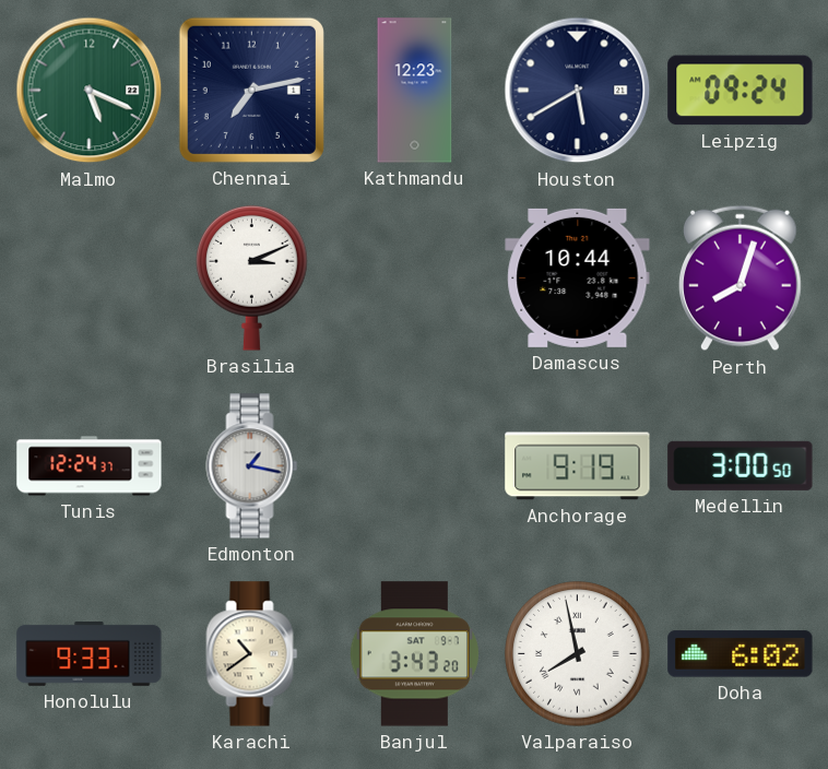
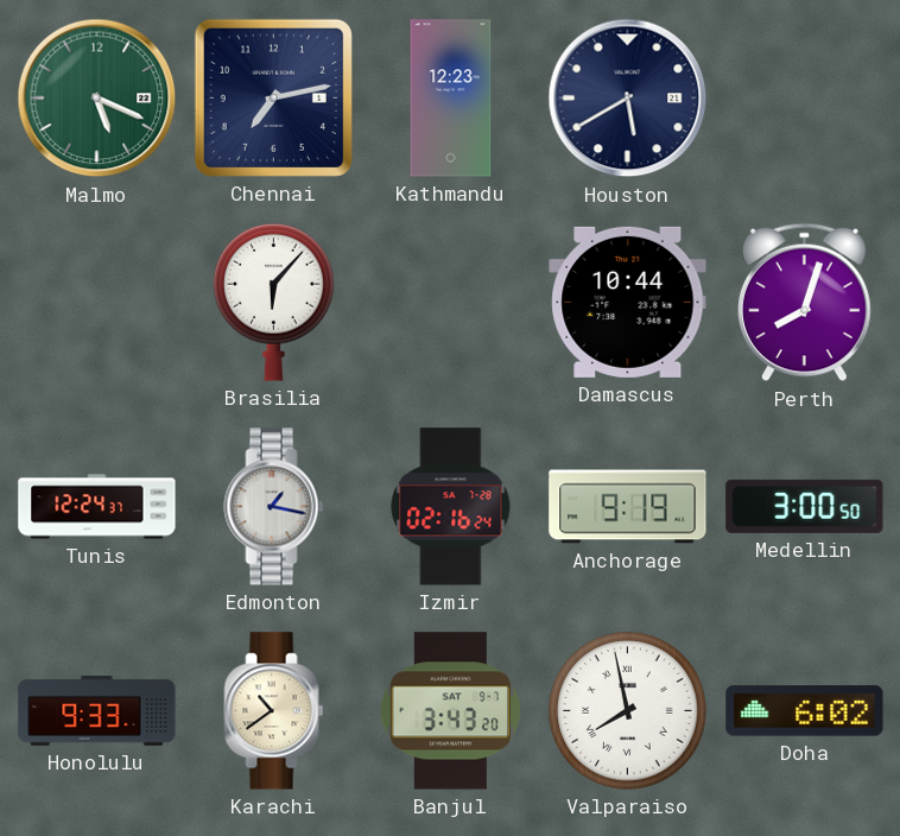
Leipzig: 09:24 -> none
Brasilia: 3:11 -> 6:07
Izmir: none -> 02:16
